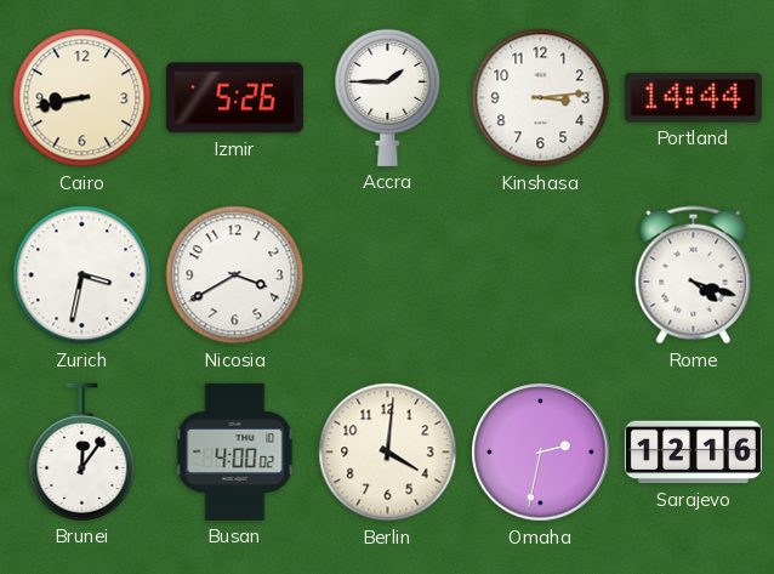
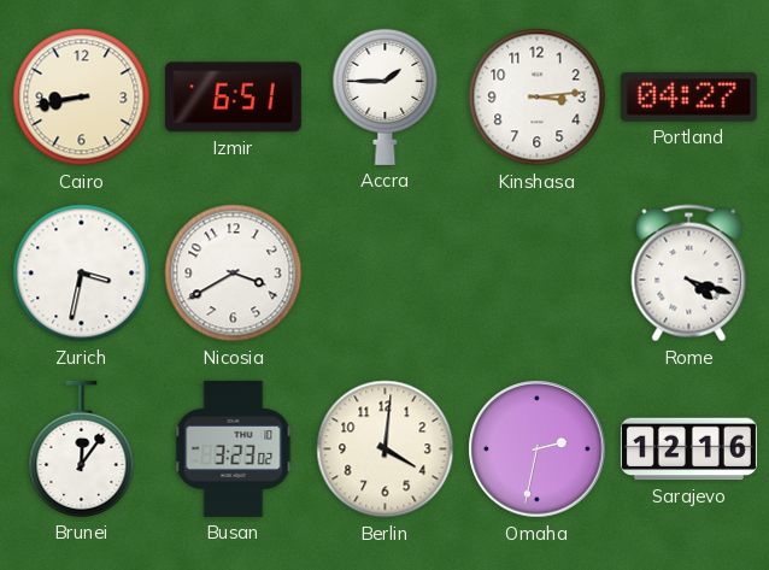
Izmir: 5:26 -> 6:51
Portland: 14:44 -> 04:27
Busan: 4:00 -> 3:23
